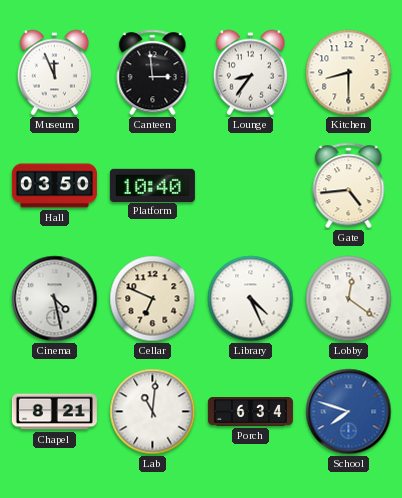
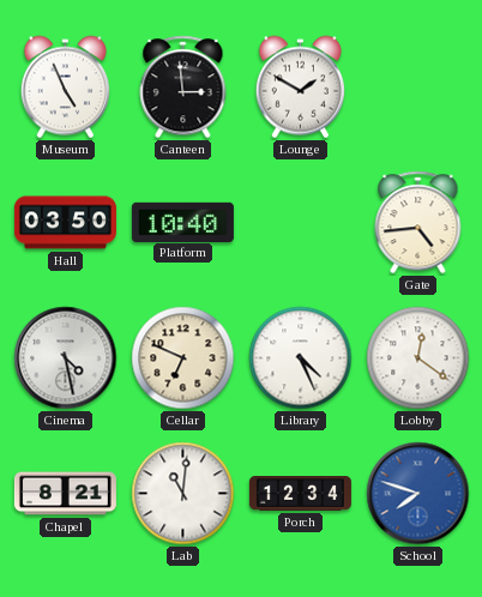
Museum: 11:56 -> 4:56
Lounge: 8:36 -> 1:50
Kitchen: 8:30 -> none
Porch: 6:34 -> 12:34
